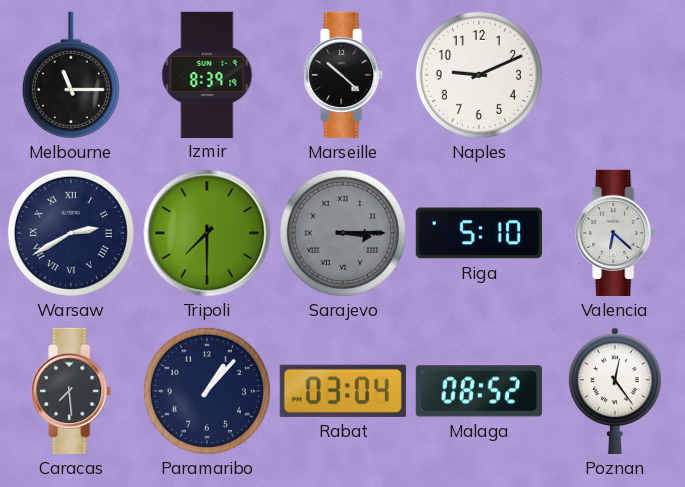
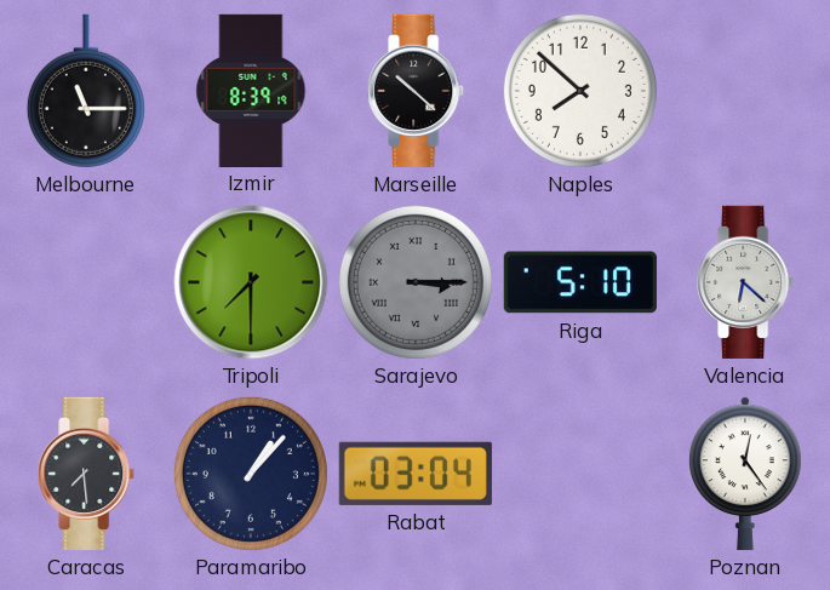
Naples: 9:11 -> 7:52
Warsaw: 2:40 -> none
Malaga: 08:52 -> none
